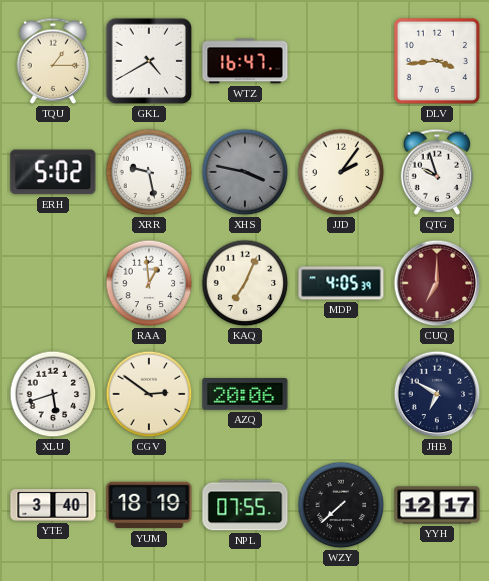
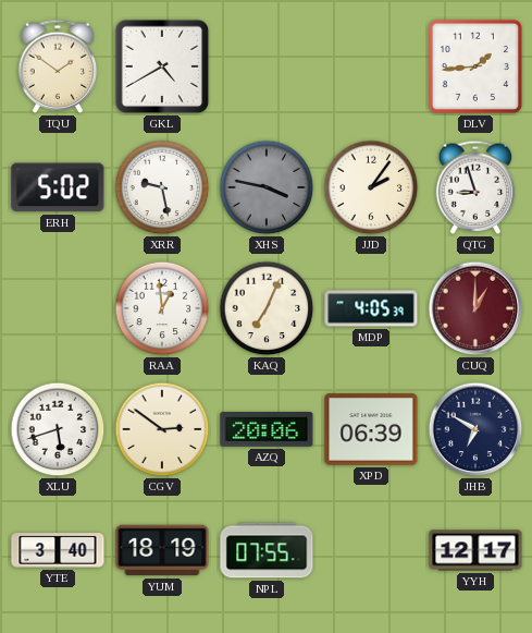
TQU: 1:15 -> 1:51
WTZ: 16:47 -> none
DLV: 3:44 -> 1:44
QTG: 9:57 -> 8:57
CUQ: 7:00 -> 1:00
XPD: none -> 06:39
WZY: 7:38 -> none
